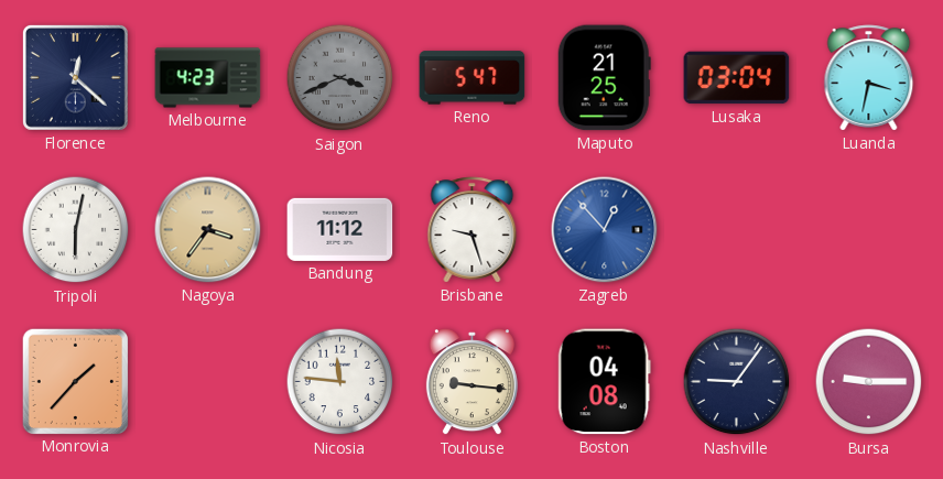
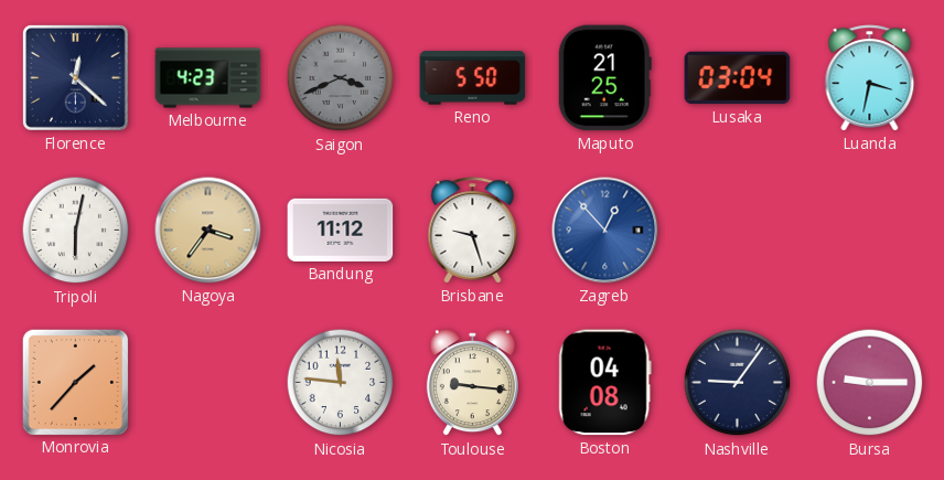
Reno: 5:47 -> 5:50
